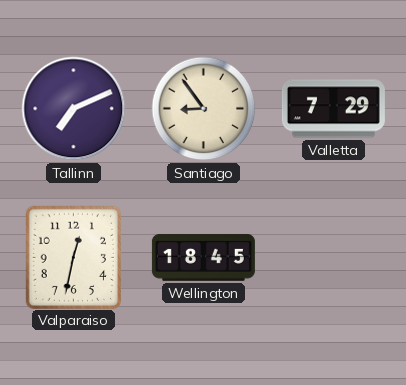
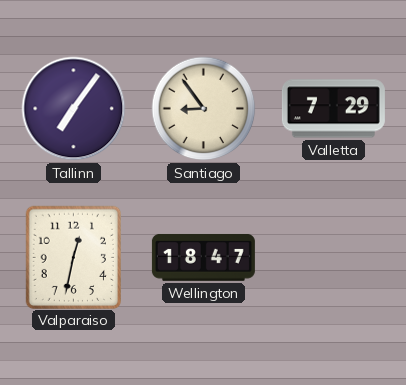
Tallinn: 7:11 -> 7:06
Wellington: 18:45 -> 18:47
